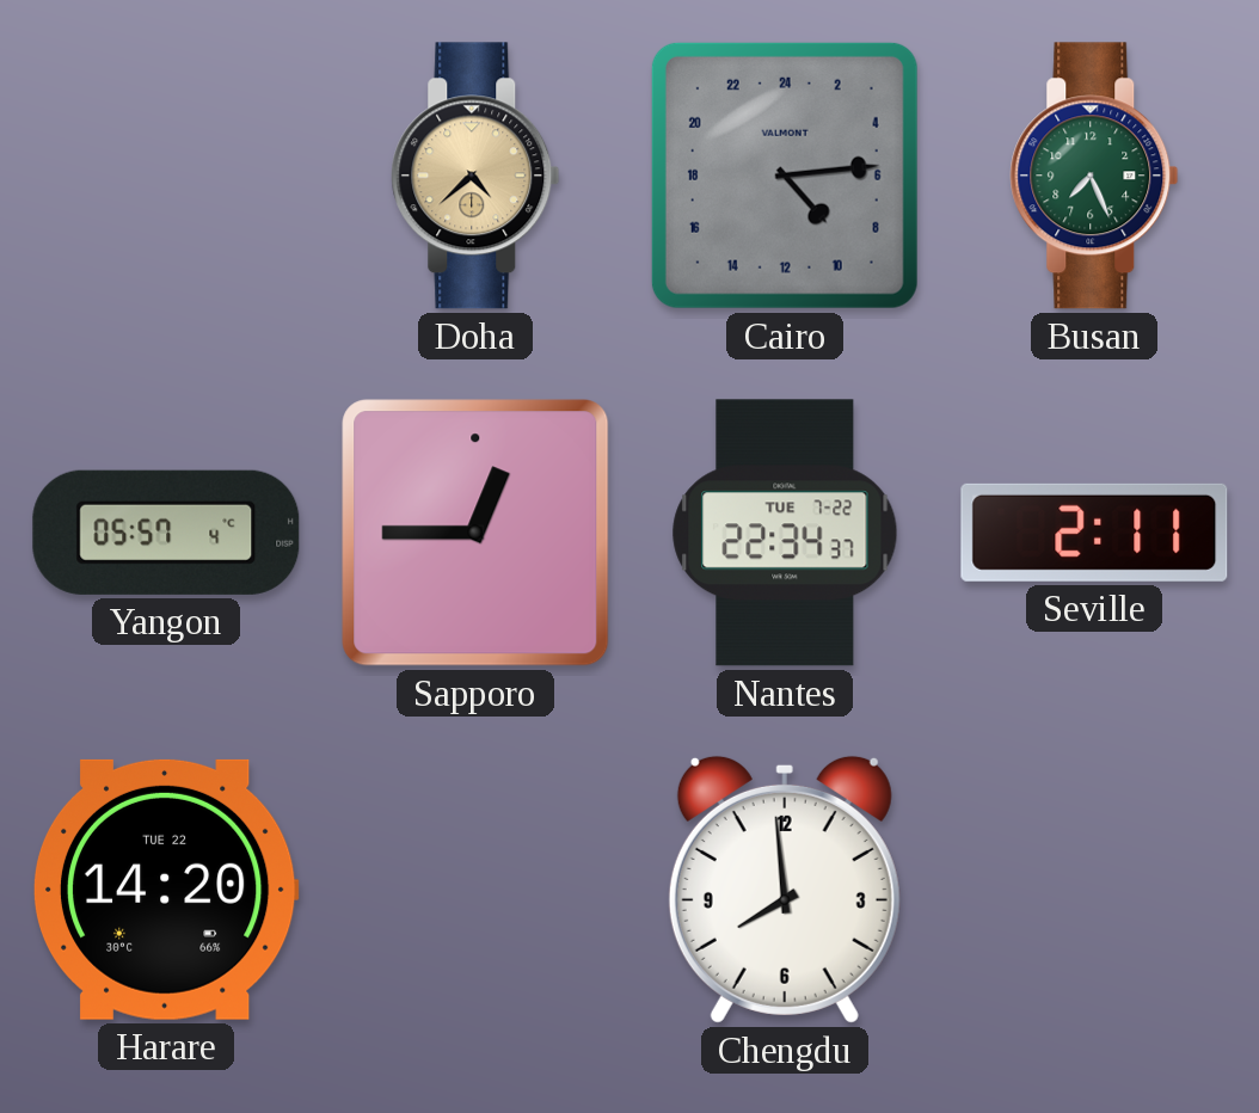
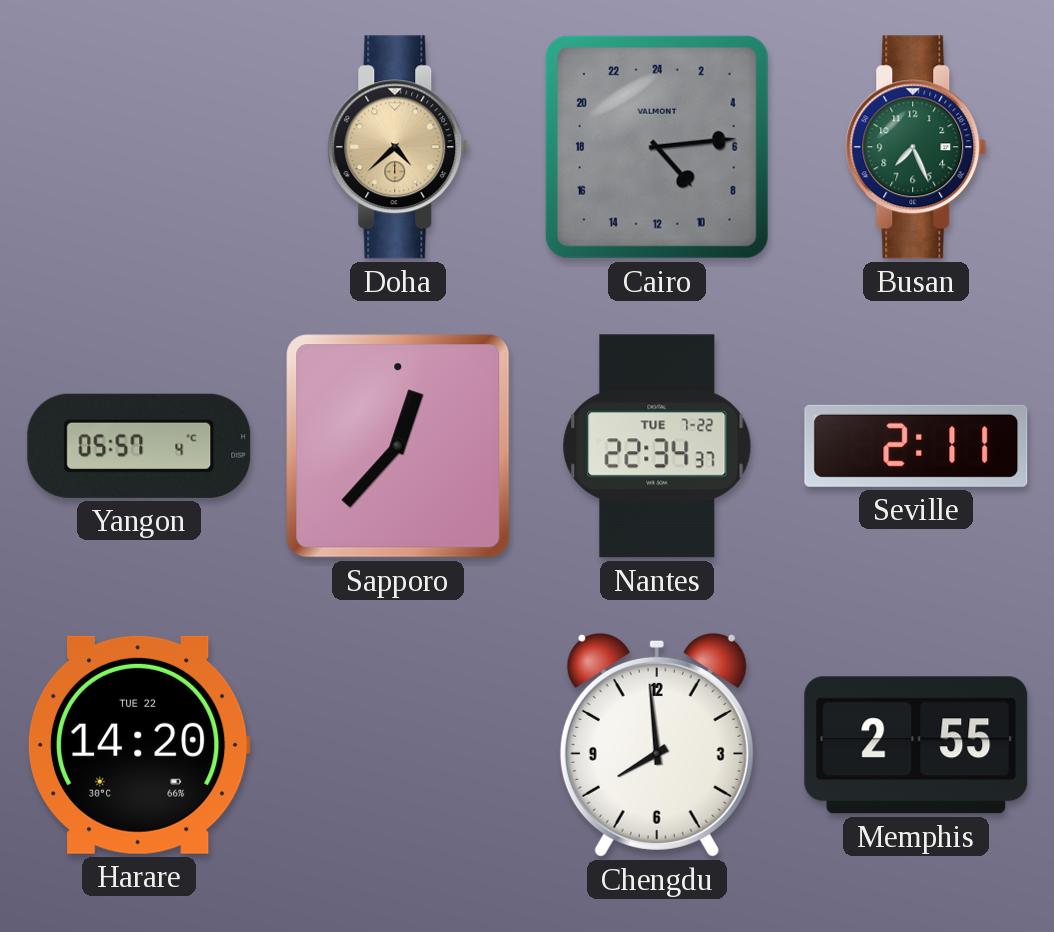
Sapporo: 12:45 -> 12:37
Memphis: none -> 2:55
